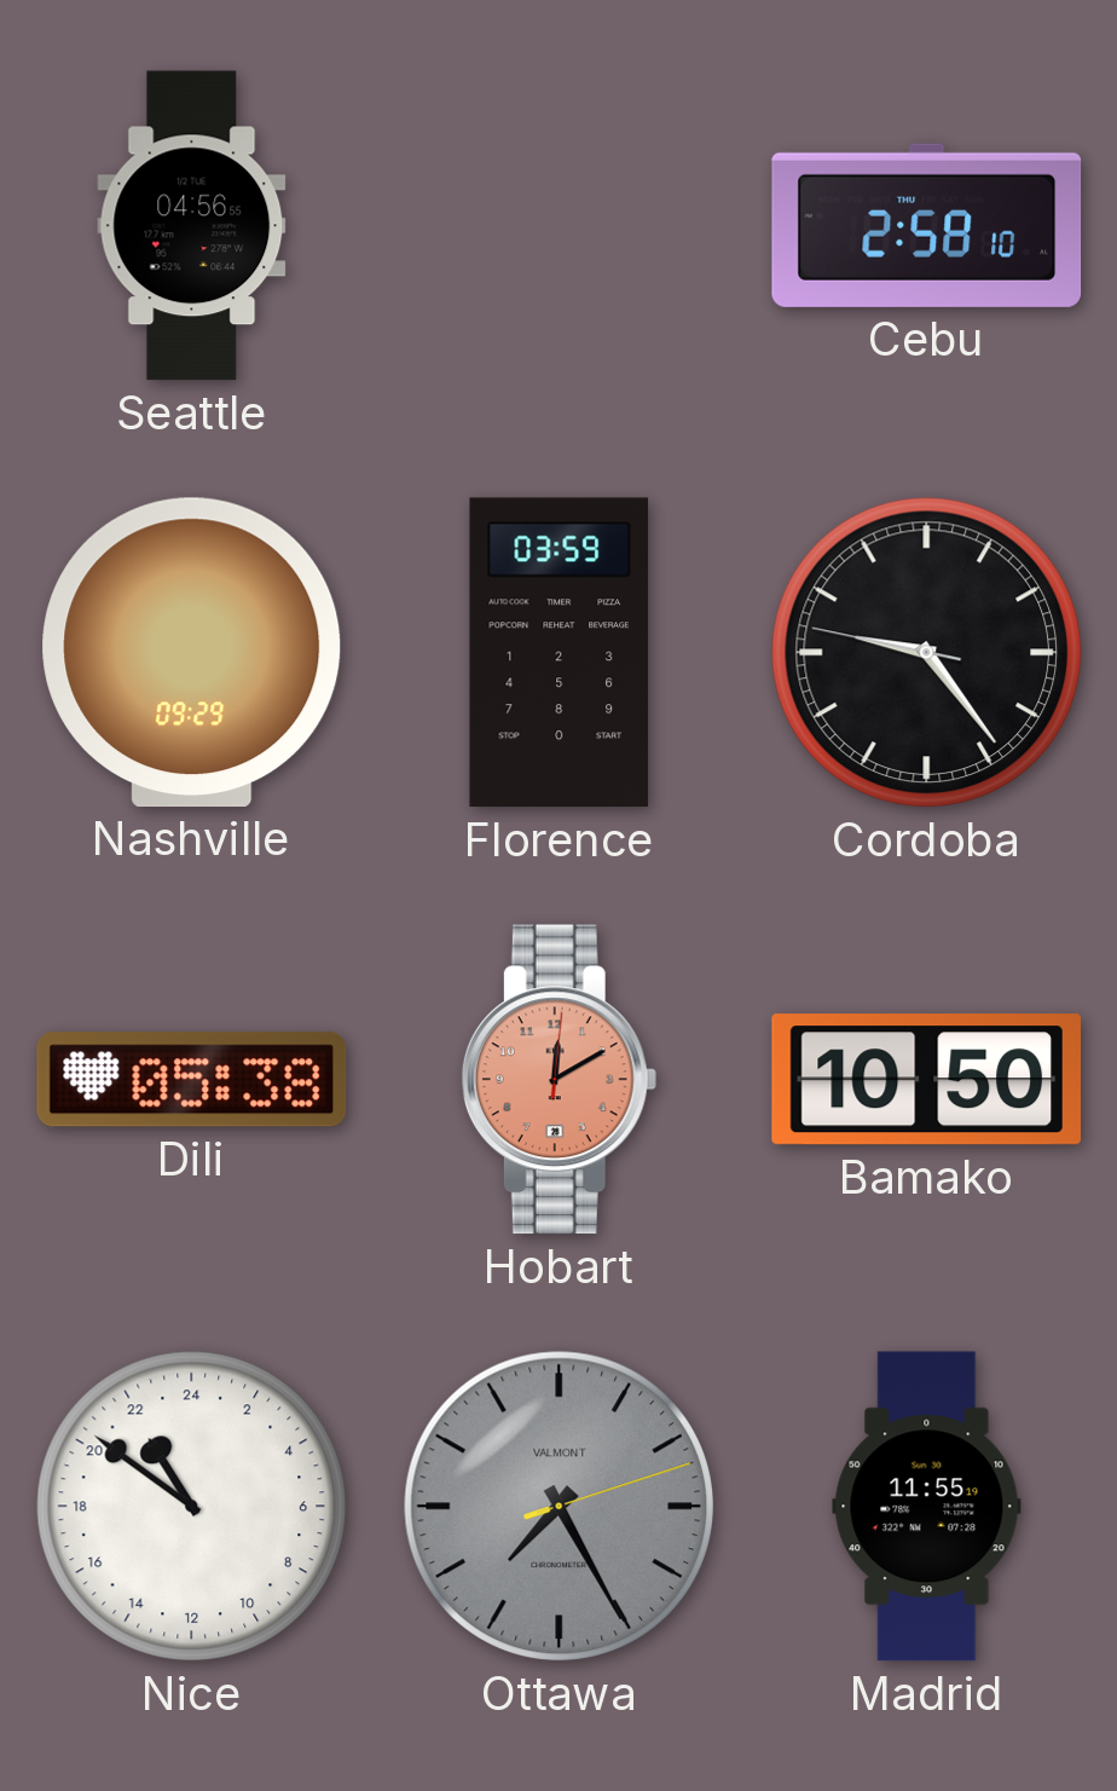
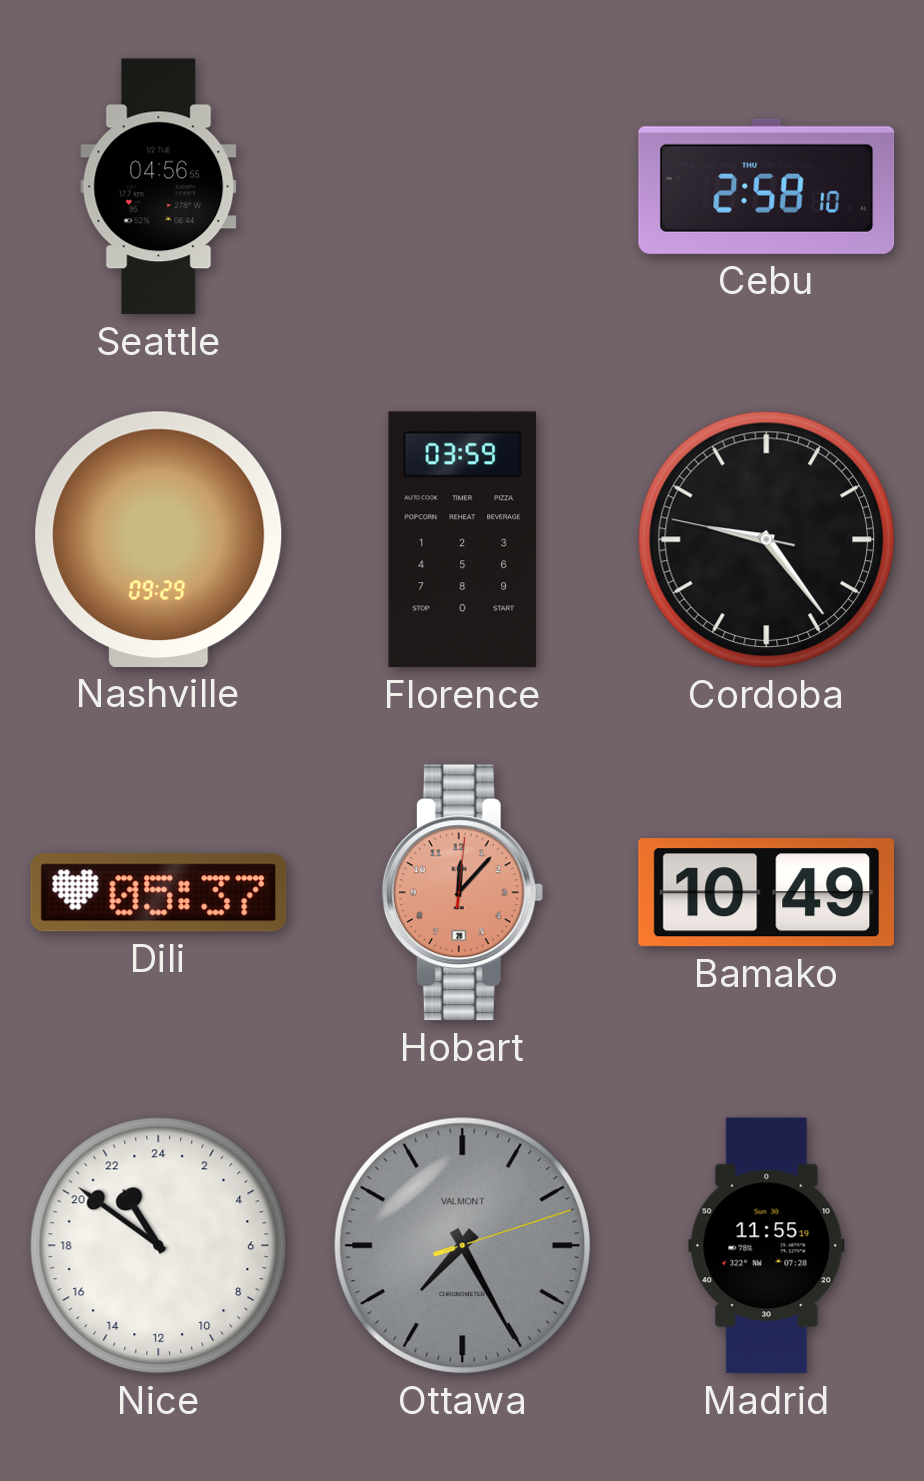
Dili: 05:38 -> 05:37
Hobart: 12:10 -> 12:07
Bamako: 10:50 -> 10:49
